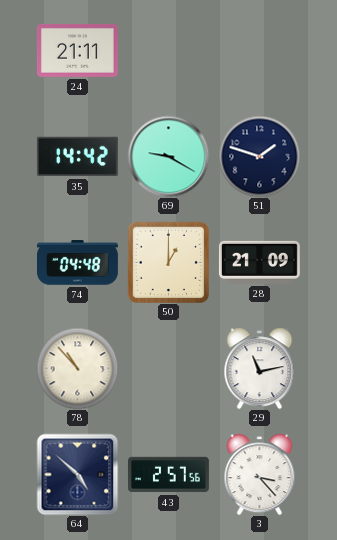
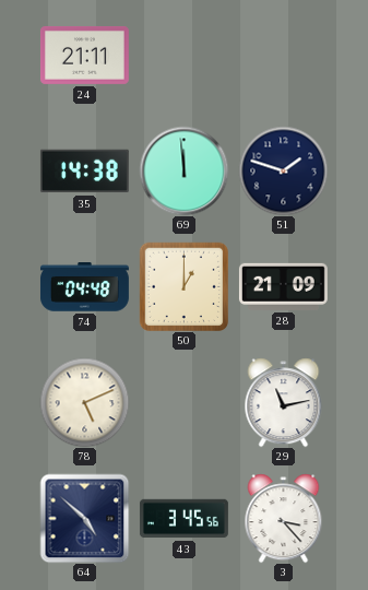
35: 14:42 -> 14:38
69: 9:20 -> 11:59
78: 10:53 -> 5:11
43: 2:57 -> 3:45
